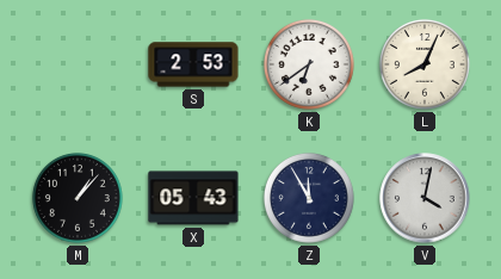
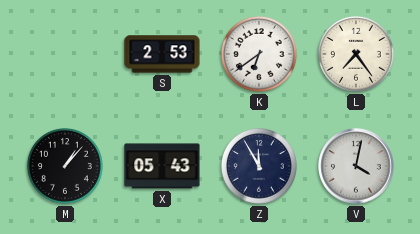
L: 8:04 -> 7:24
